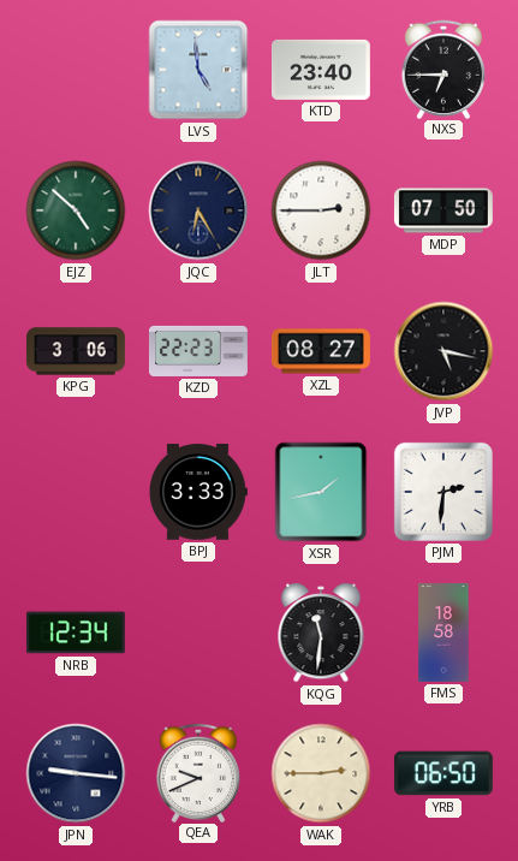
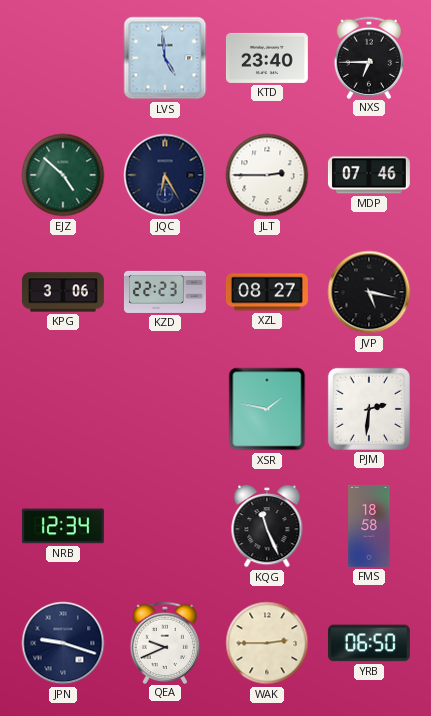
MDP: 07:50 -> 07:46
BPJ: 3:33 -> none
XSR: 1:43 -> 1:47
KQG: 11:31 -> 11:26
JPN: 9:16 -> 9:18
